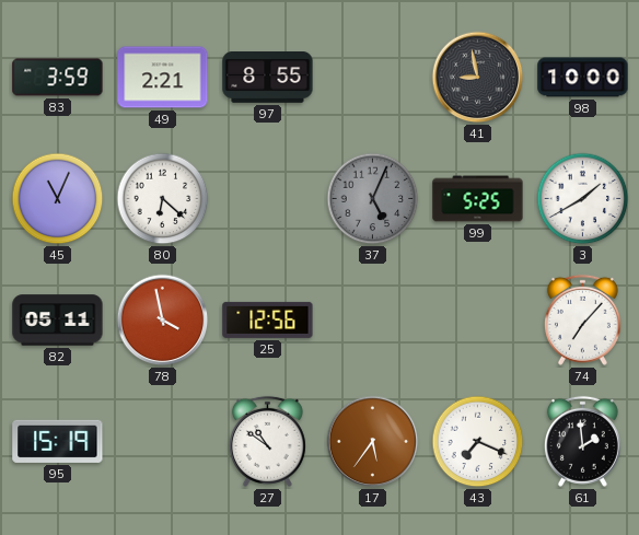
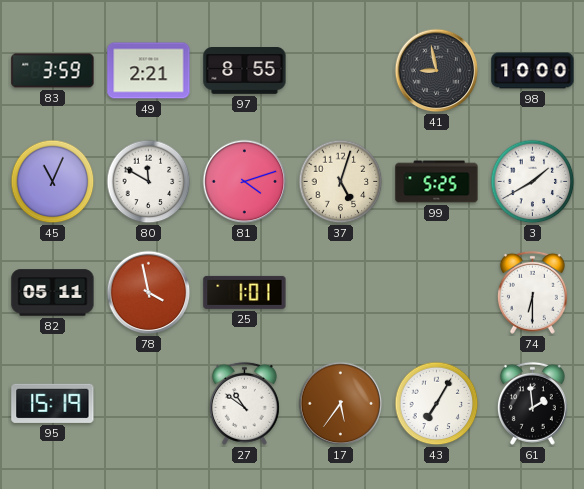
80: 6:22 -> 11:50
81: none -> 4:12
37: 5:04 -> 5:03
37 dial: grey -> cream
25: 12:56 -> 1:01
74: 7:07 -> 6:30
43: 7:19 -> 7:05
